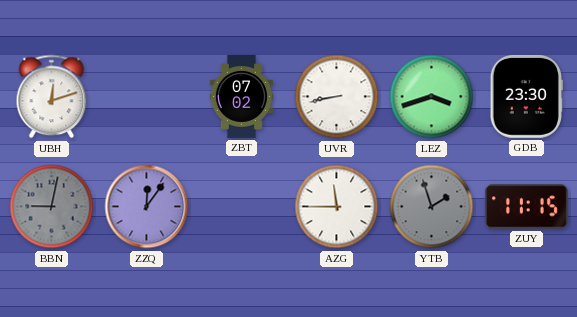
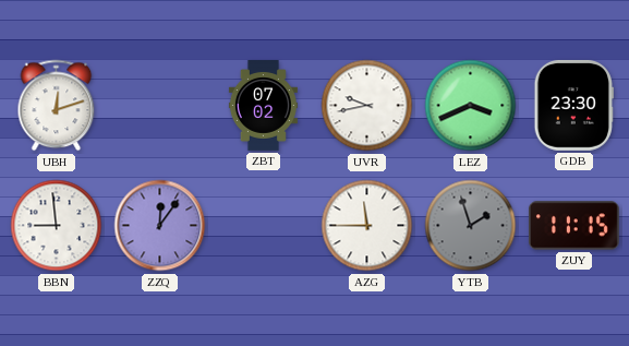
UVR: 8:43 -> 9:43
LEZ: 3:42 -> 3:41
BBN: 9:02 -> 8:59
BBN dial: grey -> white
